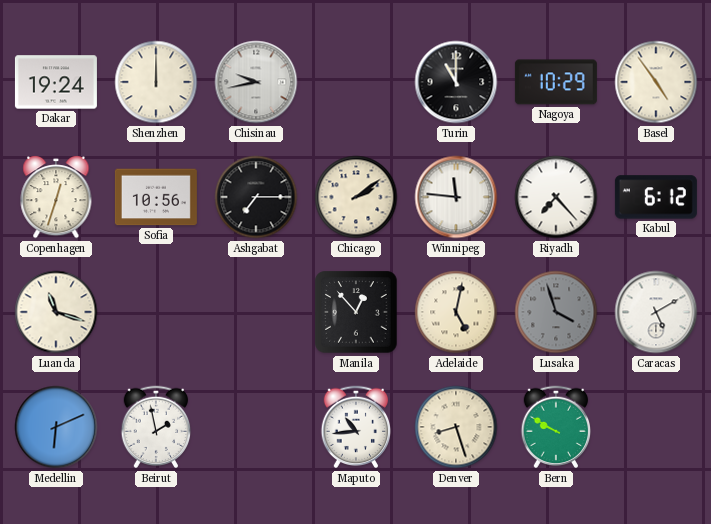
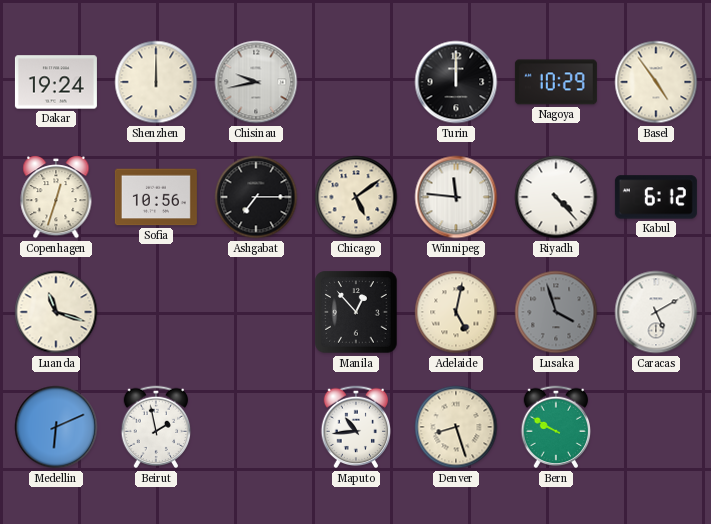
Turin: 11:00 -> 12:00
Chicago: 2:09 -> 5:09
Riyadh: 7:23 -> 4:23
